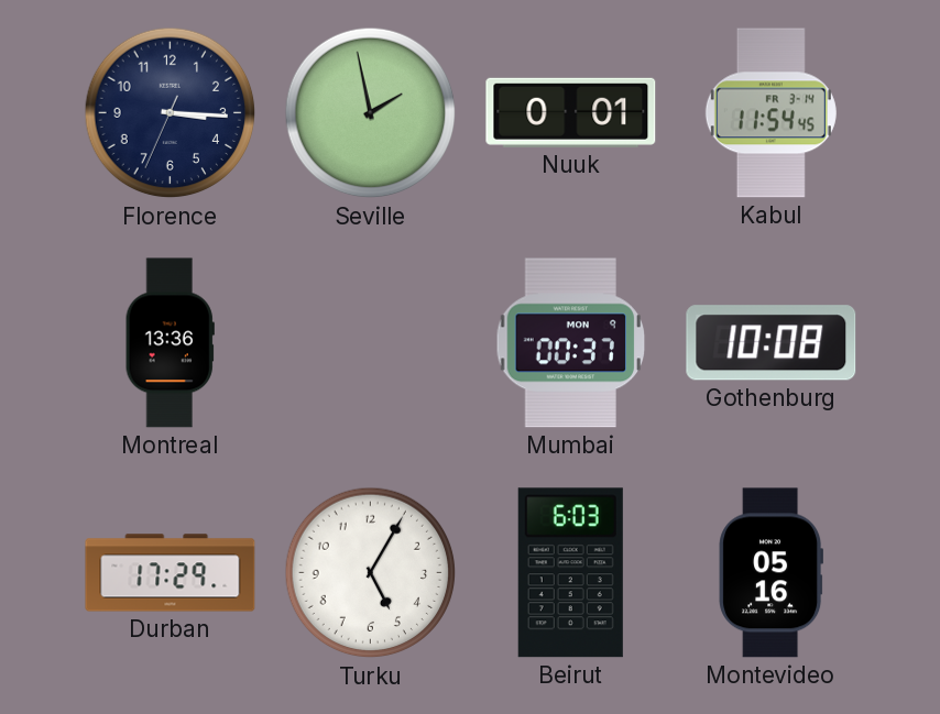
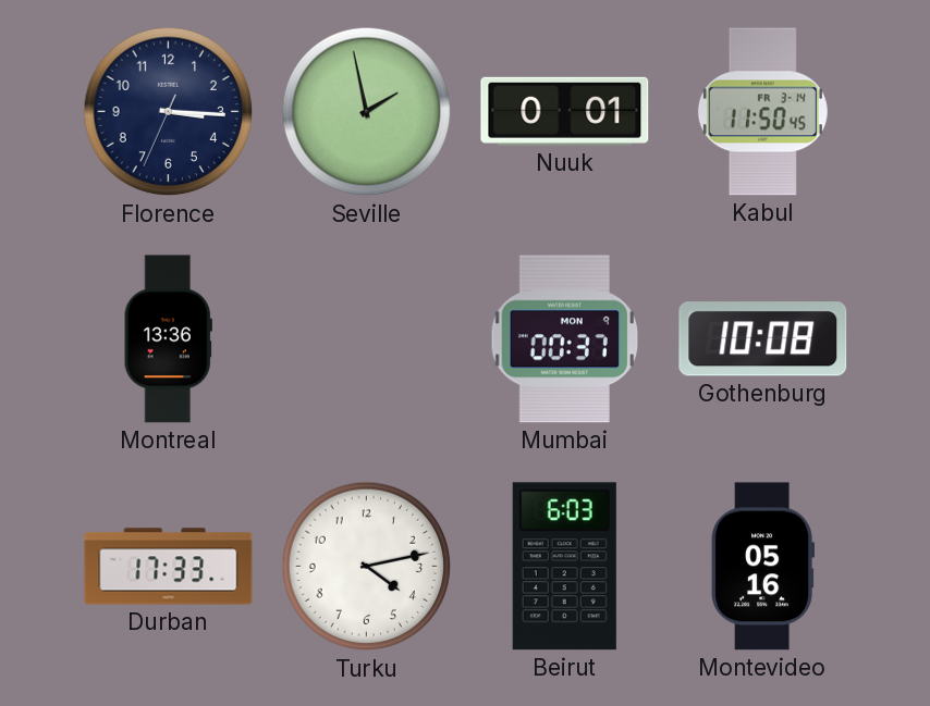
Kabul: 11:54 -> 11:50
Durban: 17:29 -> 17:33
Turku: 5:05 -> 4:13
